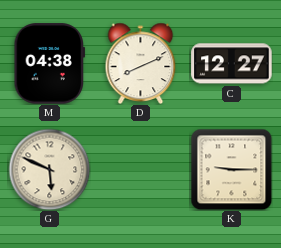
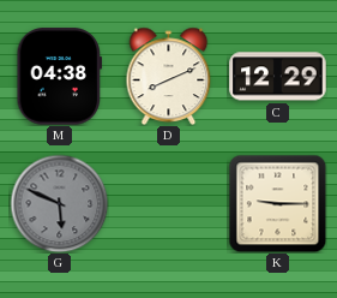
C: 12:27 -> 12:29
G dial: cream -> grey
